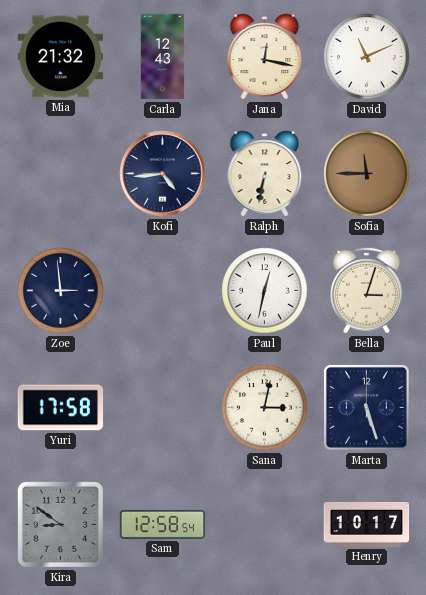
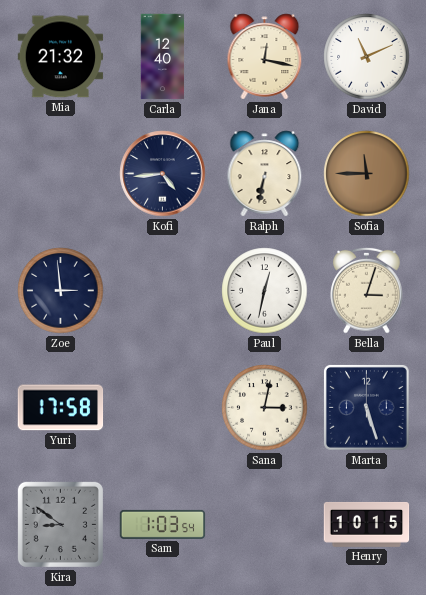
Carla: 12:43 -> 12:40
Sam: 12:58 -> 1:03
Henry: 10:17 -> 10:15
